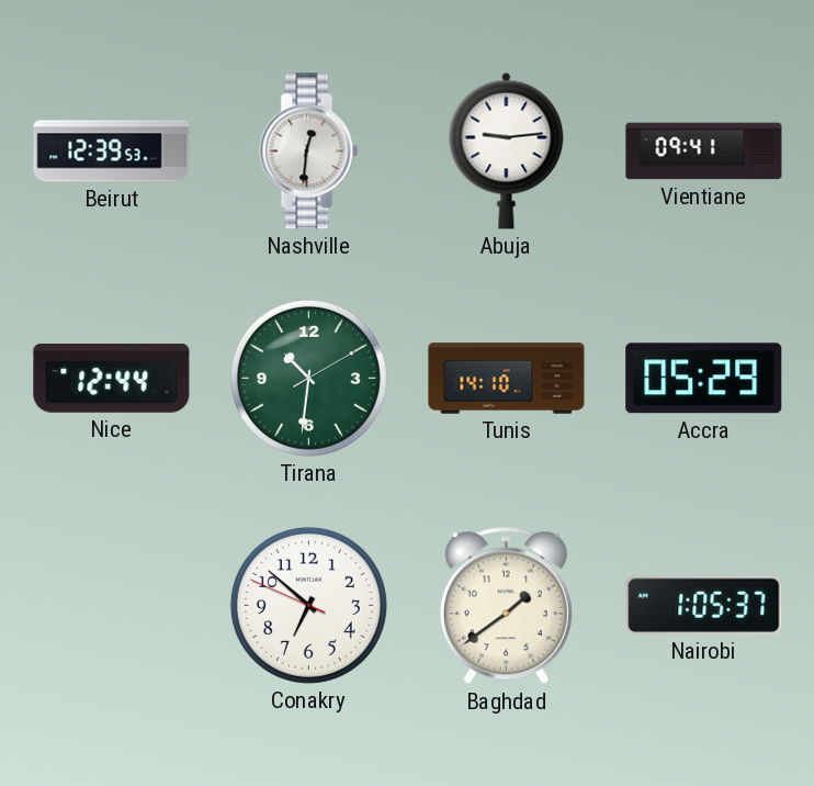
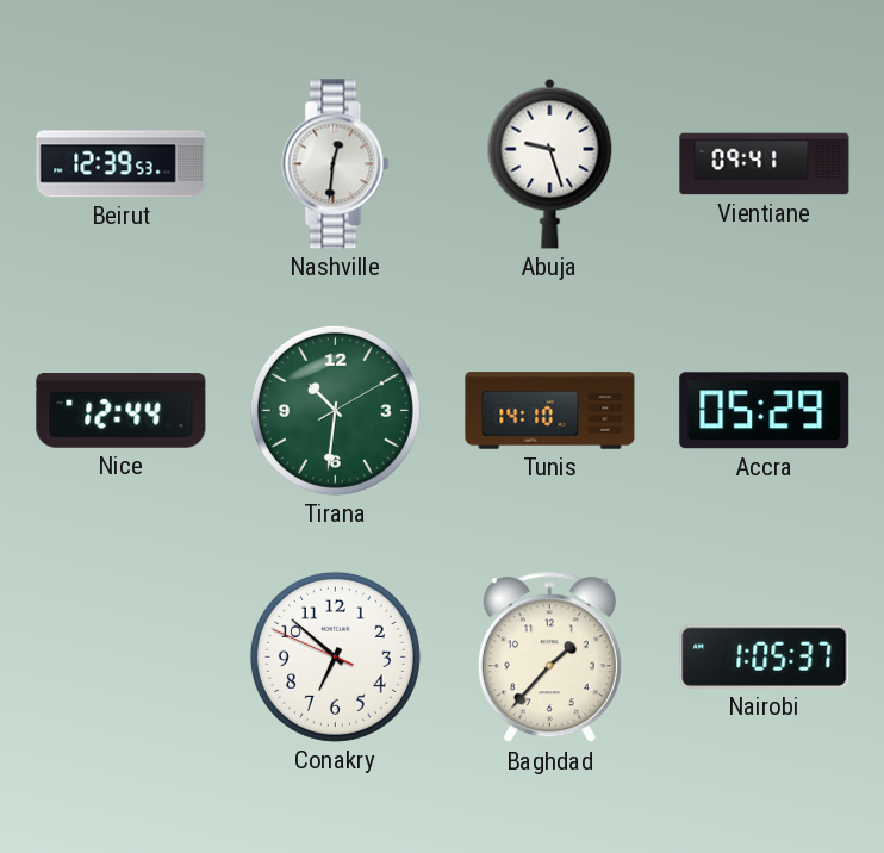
Abuja: 9:14 -> 9:27
Baghdad: 1:39 -> 1:37
